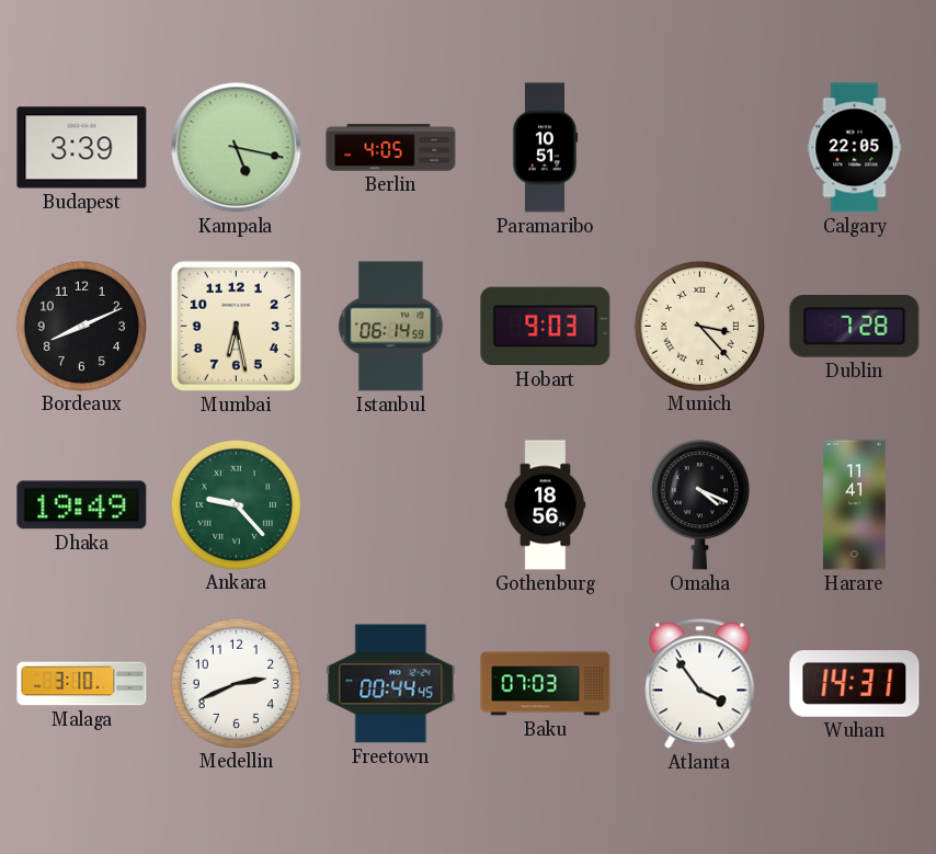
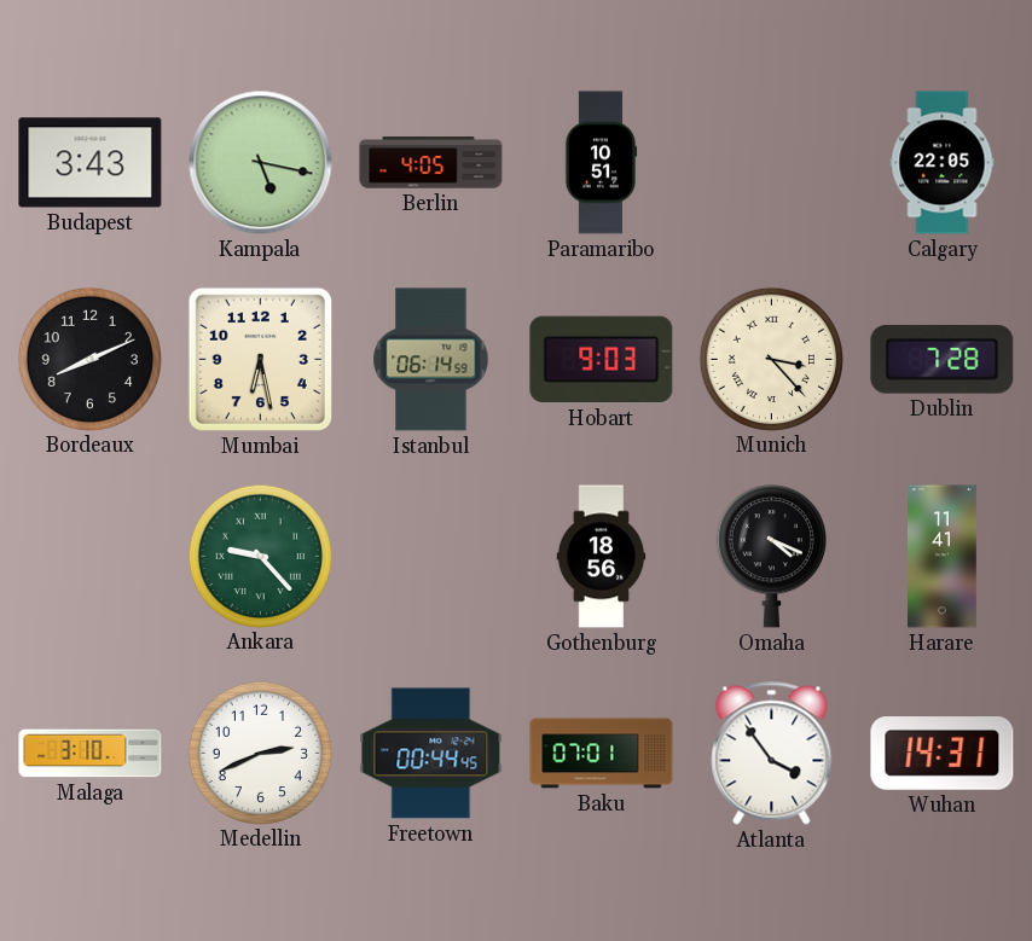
Budapest: 3:39 -> 3:43
Dhaka: 19:49 -> none
Baku: 07:03 -> 07:01
